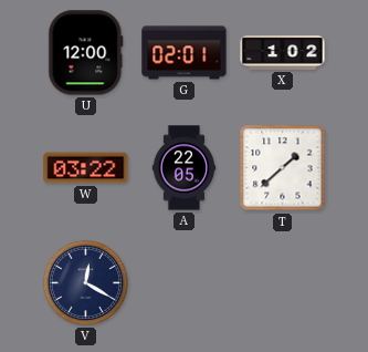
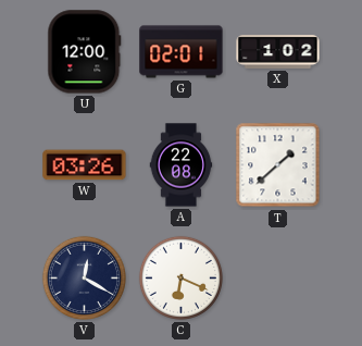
W: 03:22 -> 03:26
A: 22:05 -> 22:08
C: none -> 6:19
